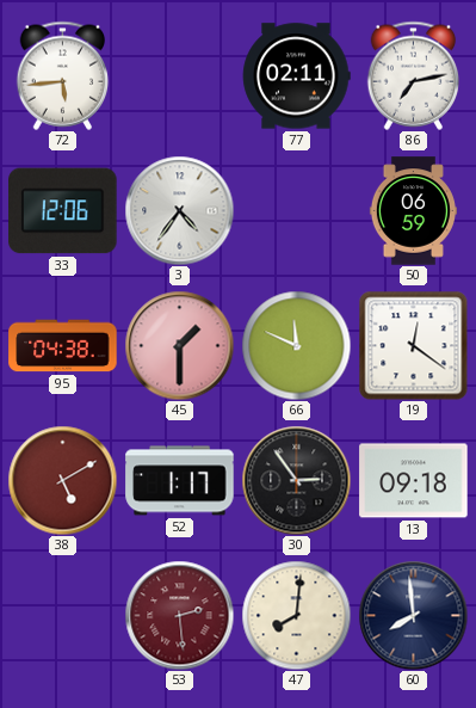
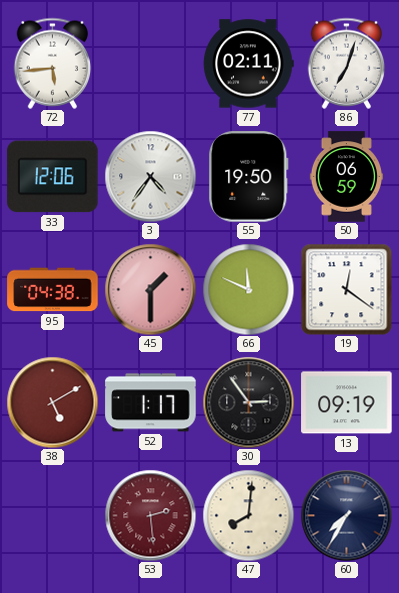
86: 7:13 -> 7:03
55: none -> 19:50
13: 09:18 -> 09:19
60: 7:59 -> 7:35
